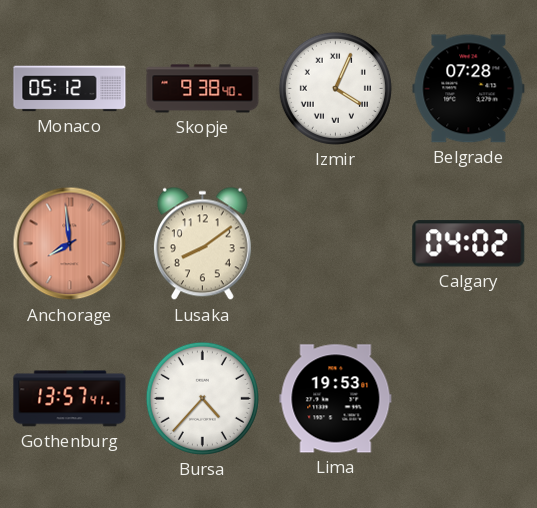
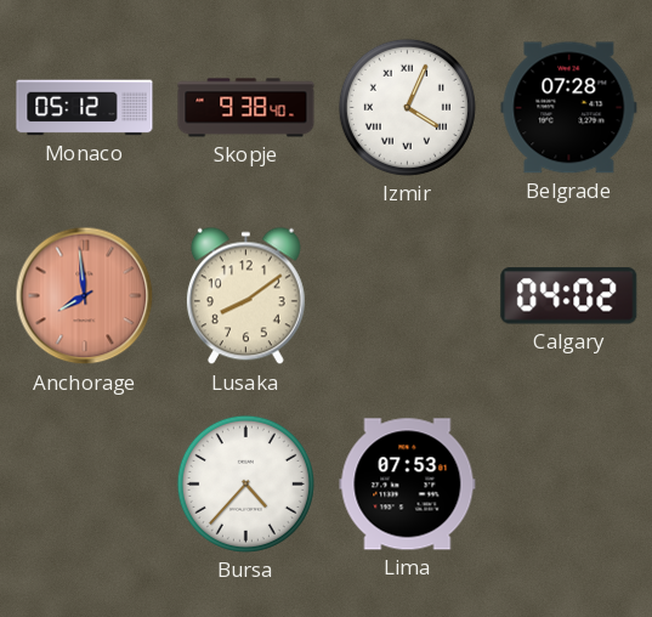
Gothenburg: 13:57 -> none
Lima: 19:53 -> 07:53
